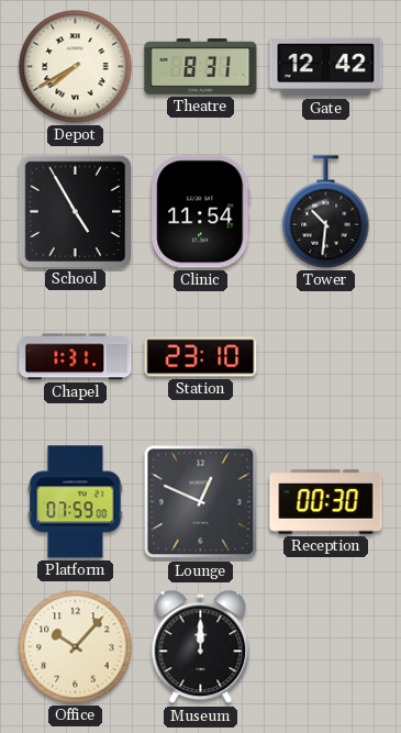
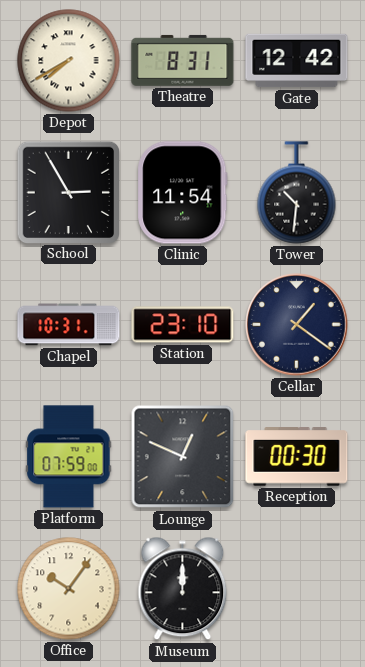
School: 4:55 -> 2:55
Chapel: 1:31 -> 10:31
Cellar: none -> 1:21
Office: 10:07 -> 10:06
